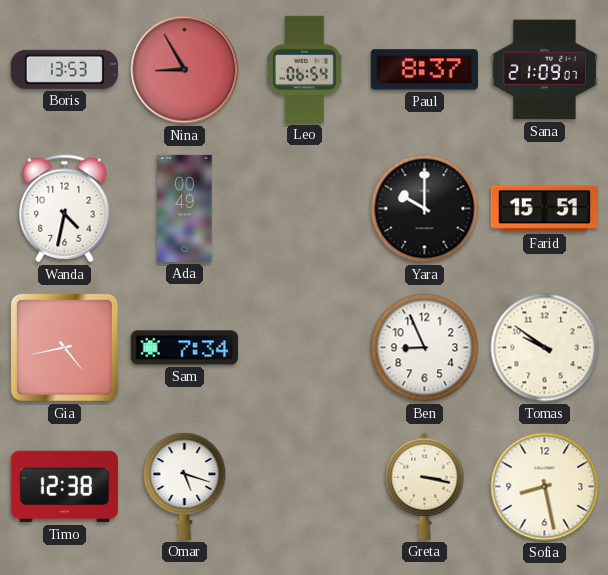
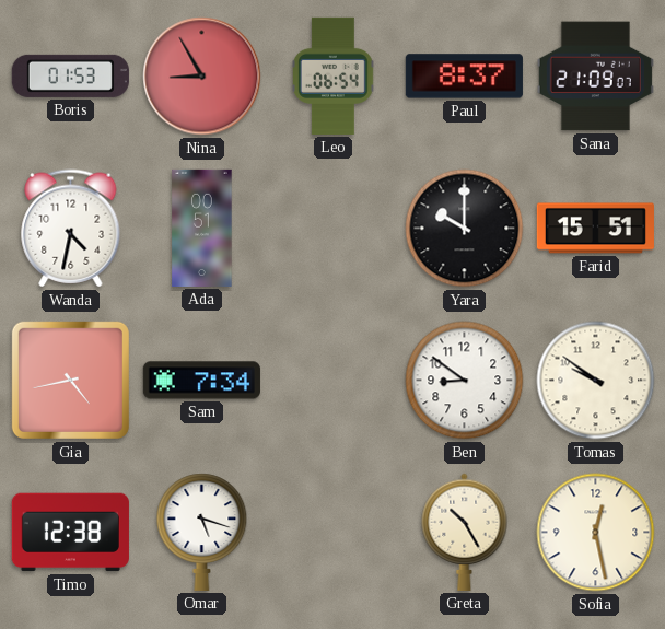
Boris: 13:53 -> 01:53
Ada: 00:49 -> 00:51
Ben: 8:56 -> 8:51
Greta: 3:17 -> 10:25
Sofia: 8:28 -> 12:28
